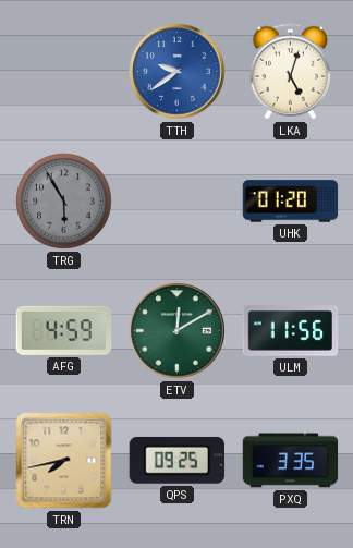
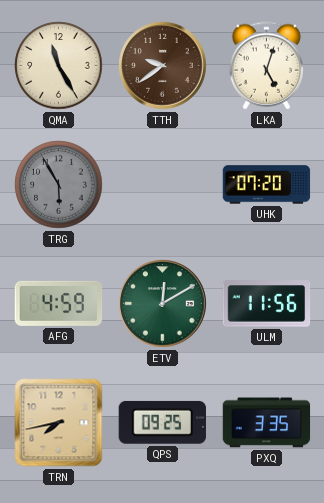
QMA: none -> 11:25
TTH dial: blue -> brown
UHK: 01:20 -> 07:20
